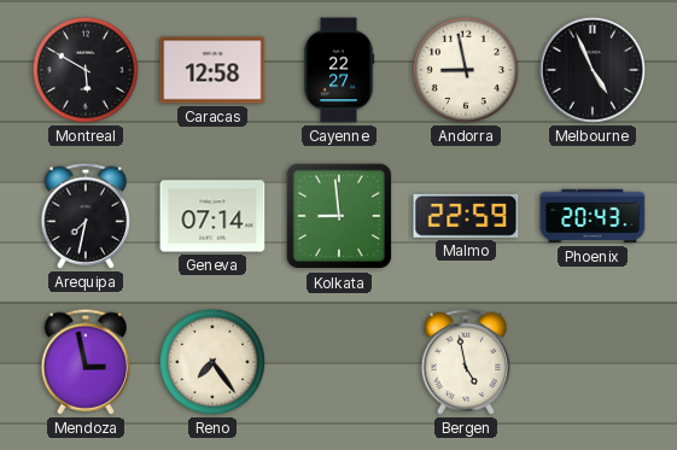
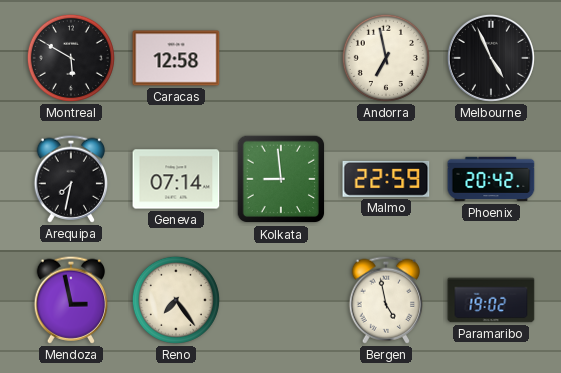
Cayenne: 22:27 -> none
Andorra: 8:58 -> 6:58
Phoenix: 20:43 -> 20:42
Paramaribo: none -> 19:02
